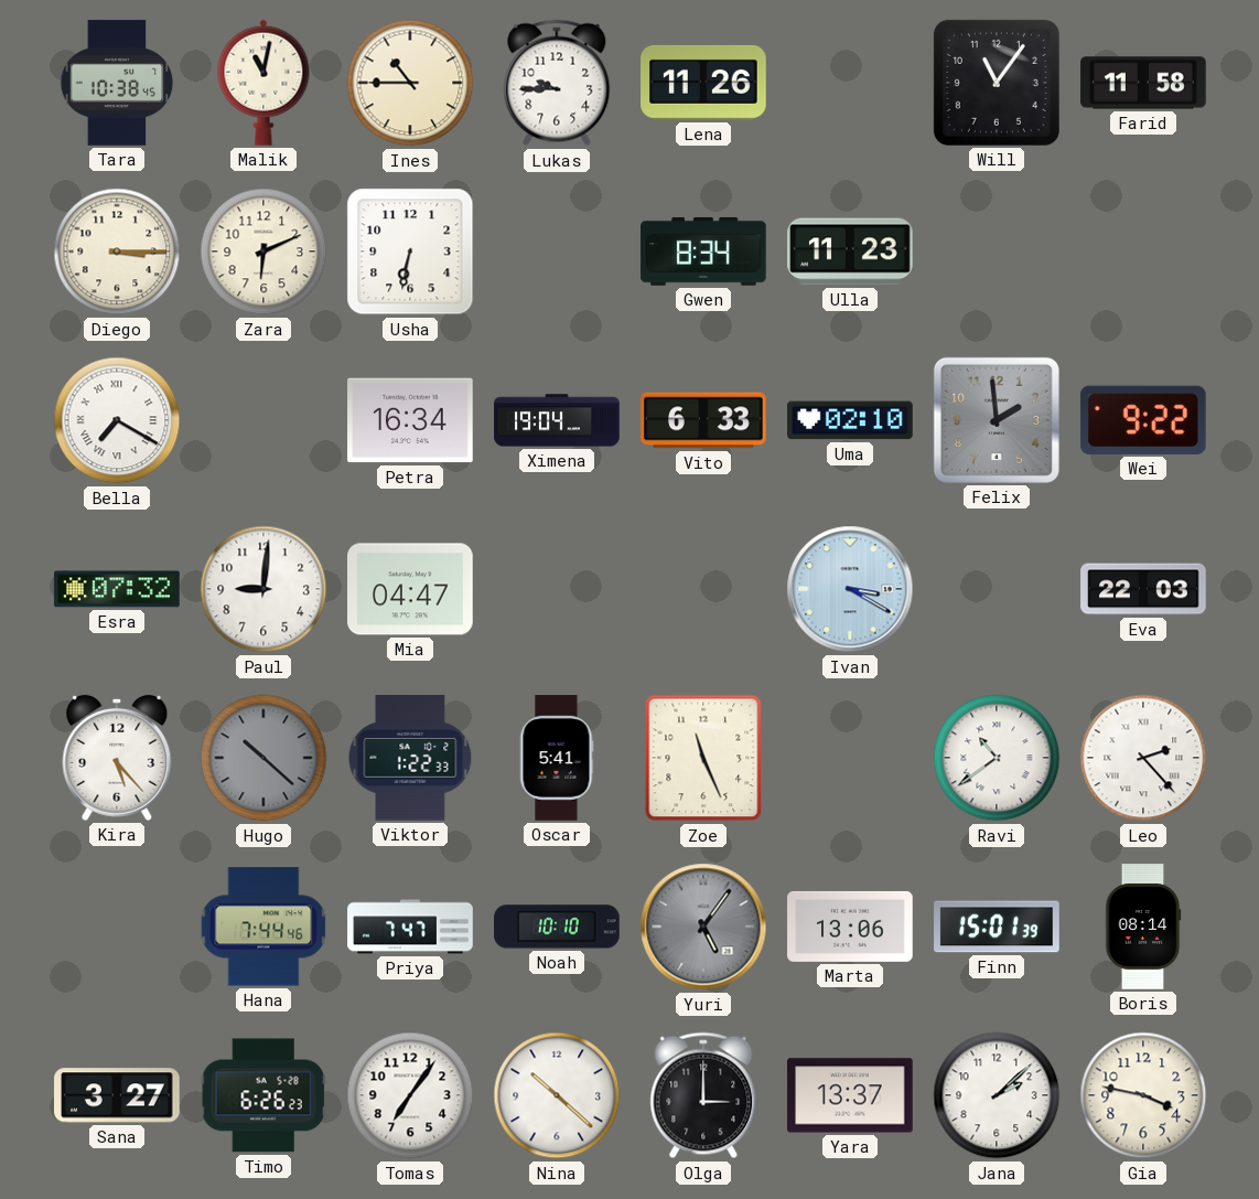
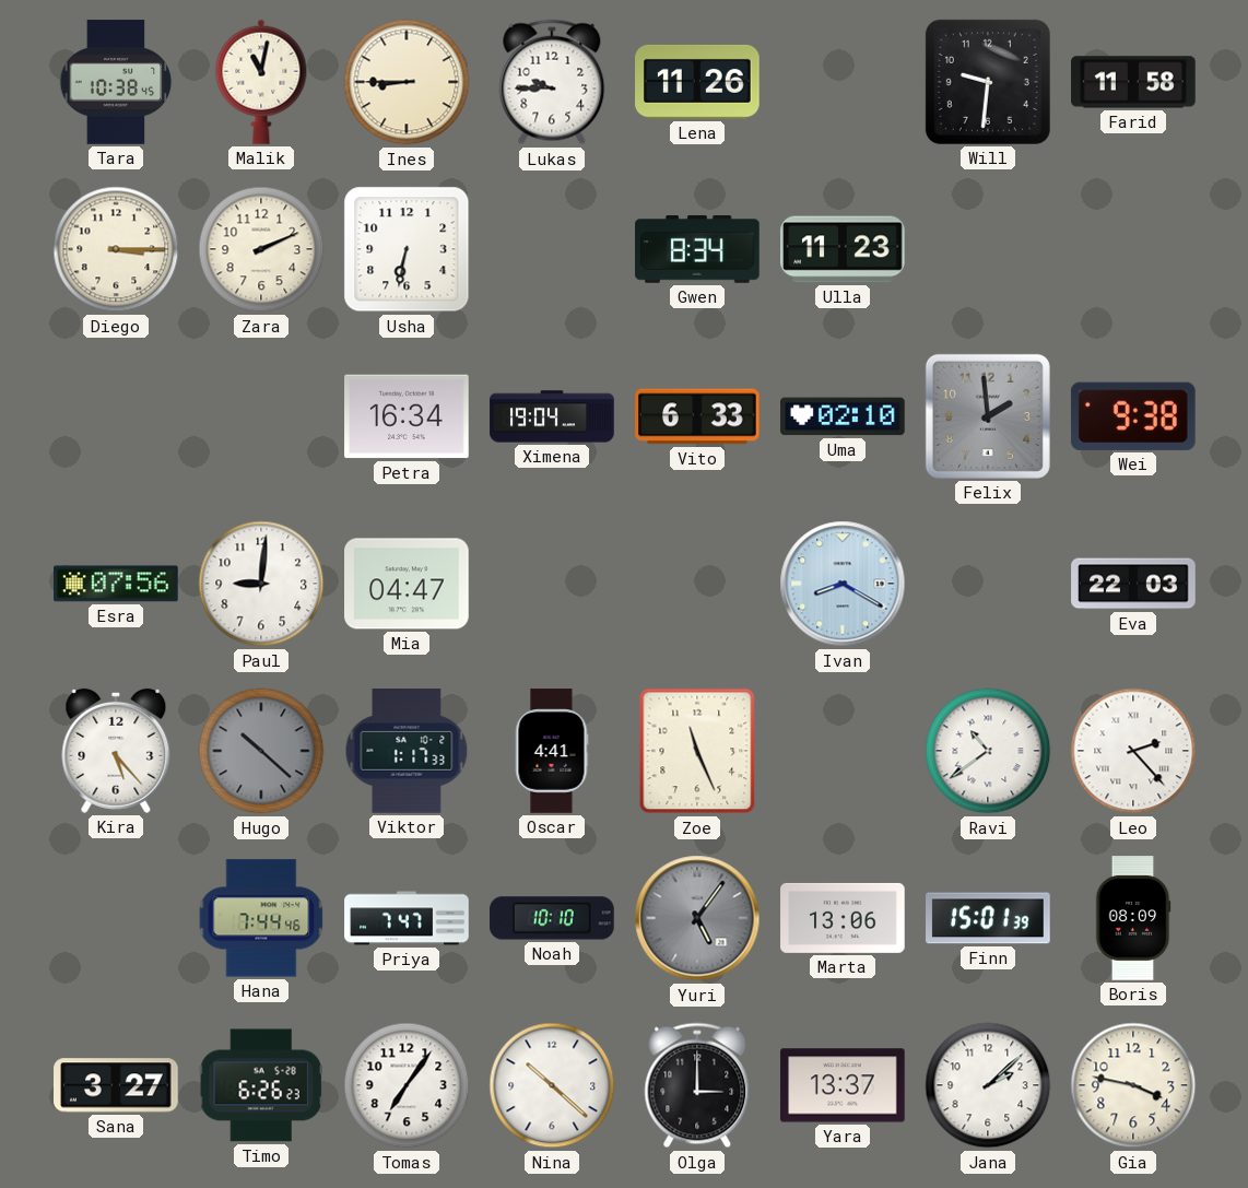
Ines: 10:45 -> 8:45
Will: 11:06 -> 9:31
Zara: 6:11 -> 2:11
Bella: 7:20 -> none
Wei: 9:22 -> 9:38
Esra: 07:32 -> 07:56
Ivan: 3:20 -> 8:20
Viktor: 1:22 -> 1:17
Oscar: 5:41 -> 4:41
Boris: 08:14 -> 08:09
